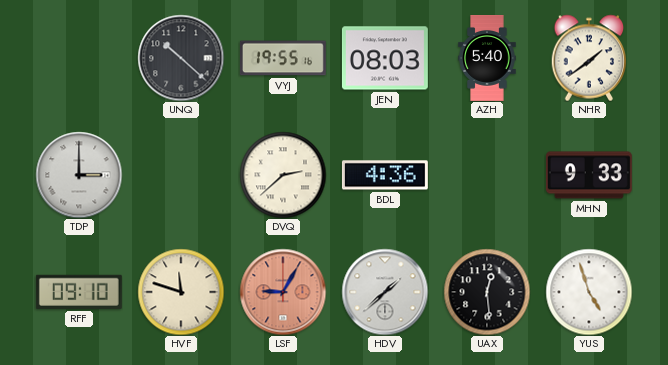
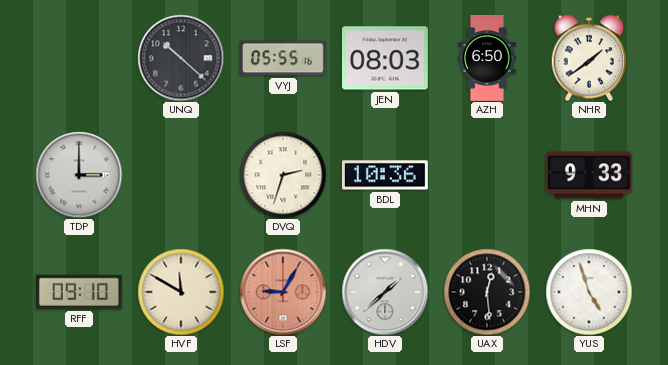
VYJ: 19:55 -> 05:55
AZH: 5:40 -> 6:50
DVQ: 2:38 -> 2:33
BDL: 4:36 -> 10:36
HVF: 11:48 -> 11:50
